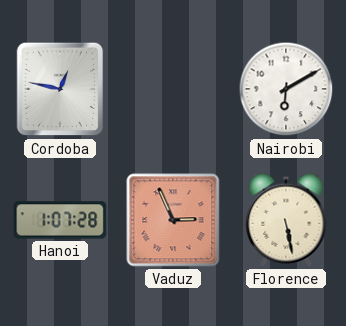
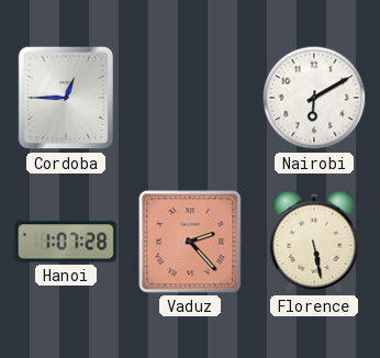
Cordoba: 12:47 -> 12:45
Vaduz: 2:56 -> 2:23
